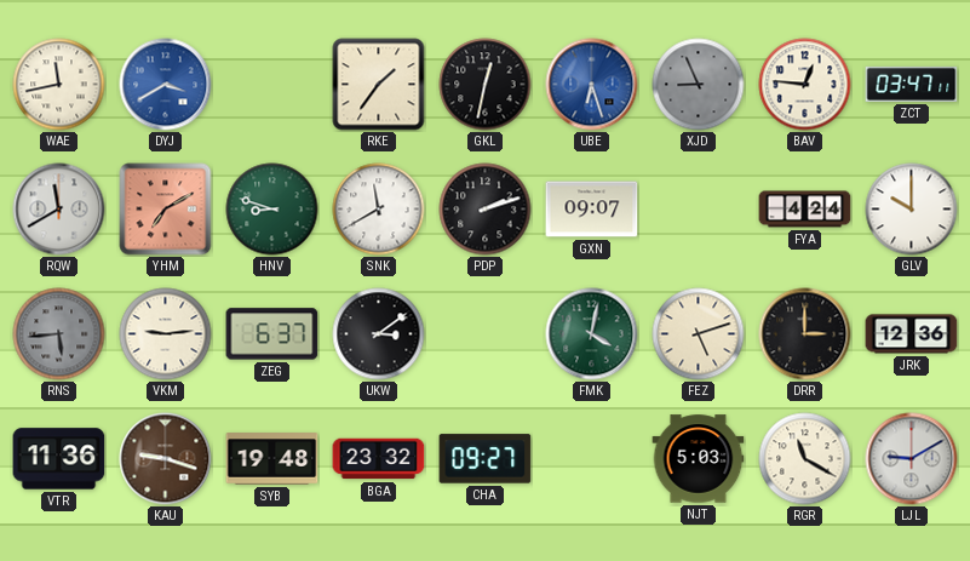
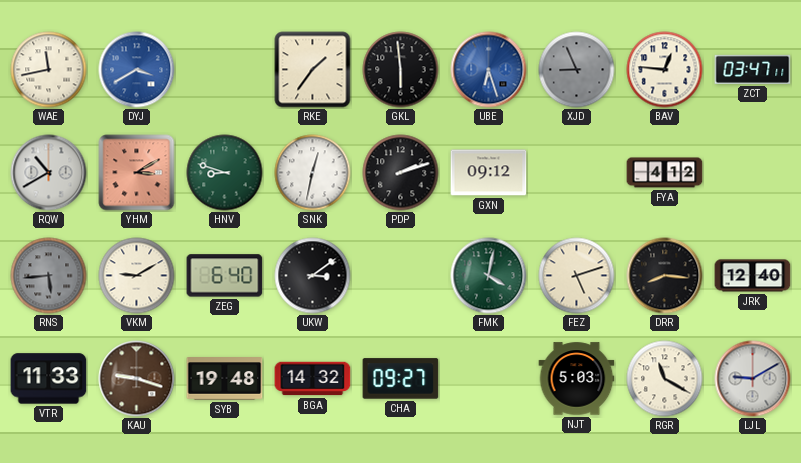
GKL: 12:32 -> 5:59
RQW: 11:40 -> 10:40
YHM: 7:10 -> 3:10
SNK: 11:40 -> 12:32
GXN: 09:07 -> 09:12
FYA: 4:24 -> 4:12
GLV: 10:00 -> none
VKM: 9:14 -> 9:10
ZEG: 6:37 -> 6:40
DRR: 3:00 -> 8:16
JRK: 12:36 -> 12:40
VTR: 11:36 -> 11:33
BGA: 23:32 -> 14:32
